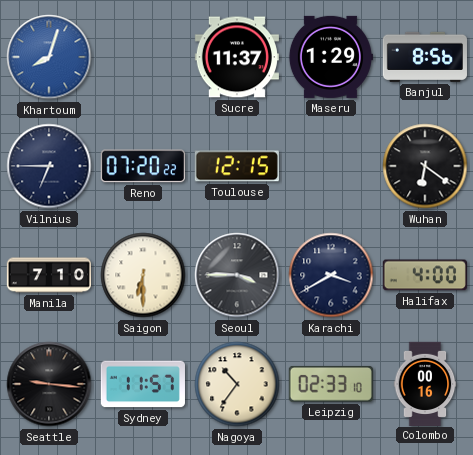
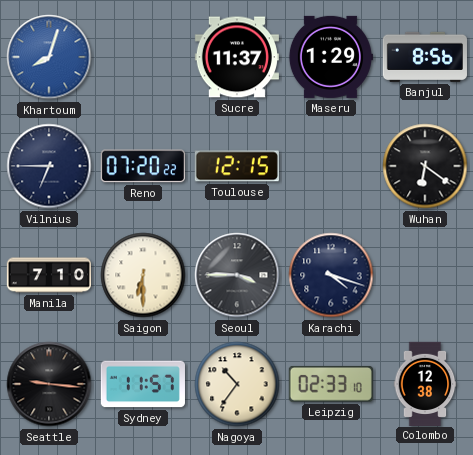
Karachi: 3:40 -> 4:18
Halifax: 4:00 -> none
Colombo: 00:16 -> 12:38
